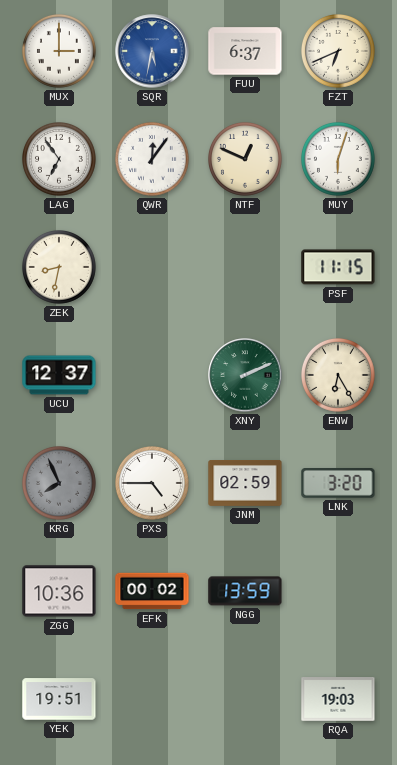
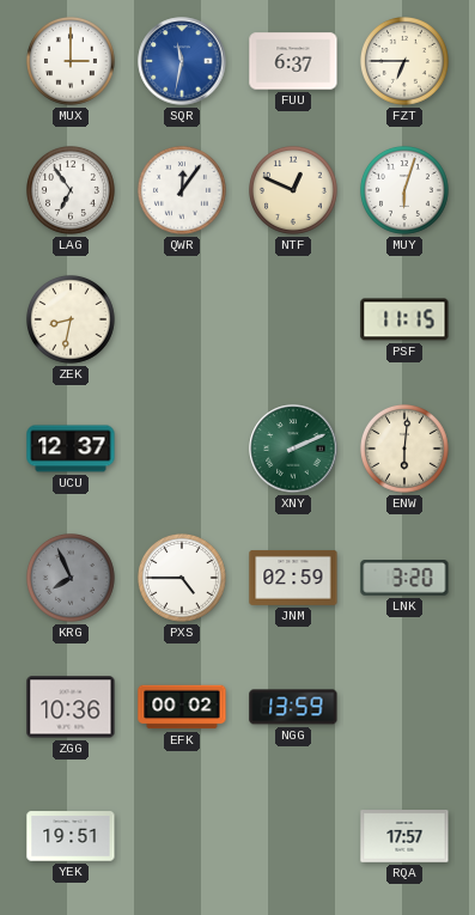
SQR: 5:32 -> 11:32
FZT: 6:41 -> 6:45
ENW: 6:25 -> 6:01
RQA: 19:03 -> 17:57
